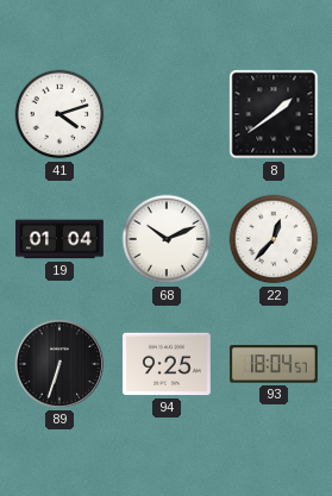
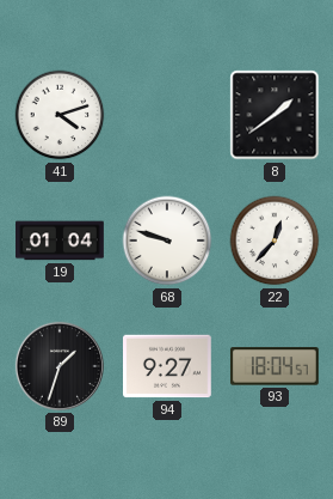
68: 10:11 -> 9:48
89: 6:33 -> 1:33
94: 9:25 -> 9:27
